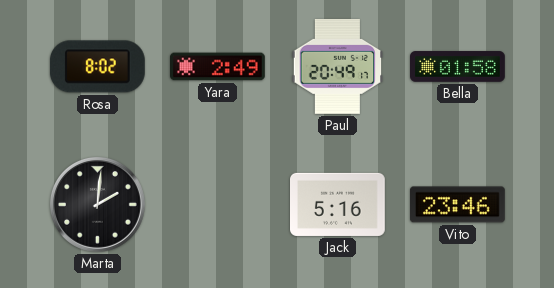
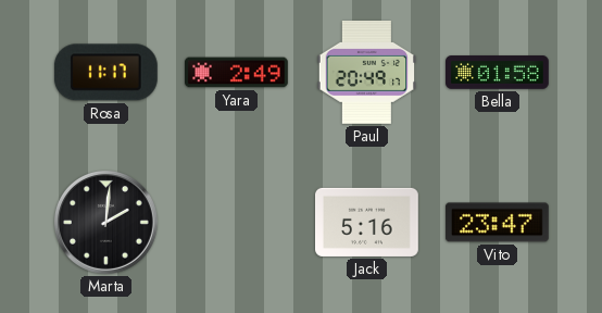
Rosa: 8:02 -> 11:17
Vito: 23:46 -> 23:47
